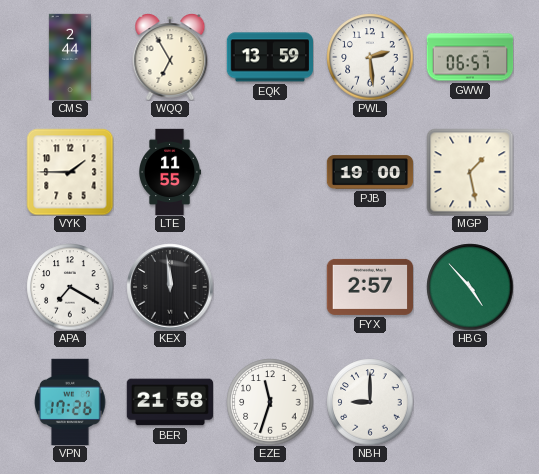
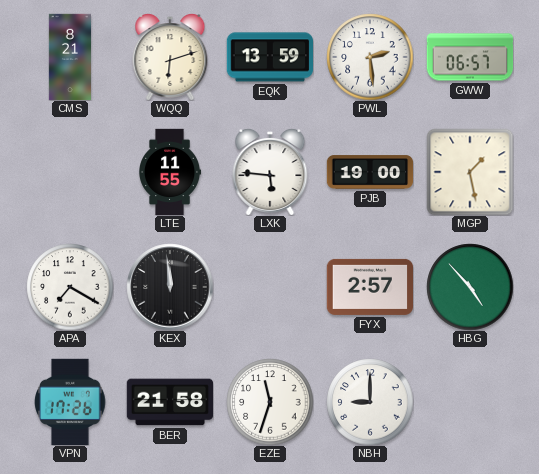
CMS: 2:44 -> 8:21
WQQ: 6:55 -> 6:12
VYK: 1:45 -> none
LXK: none -> 5:46
